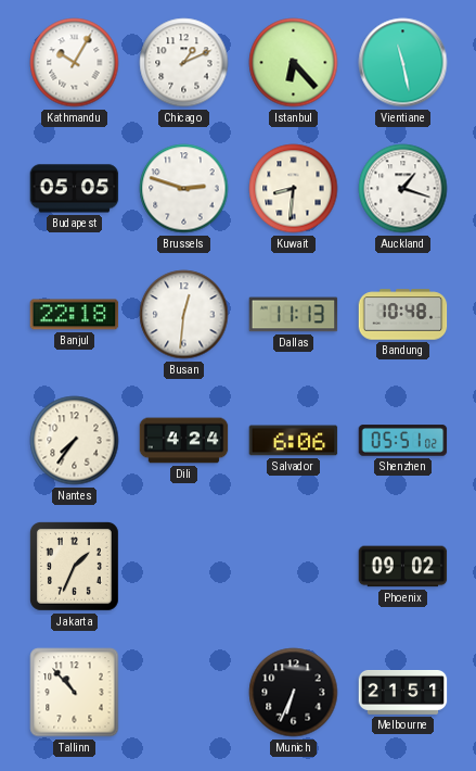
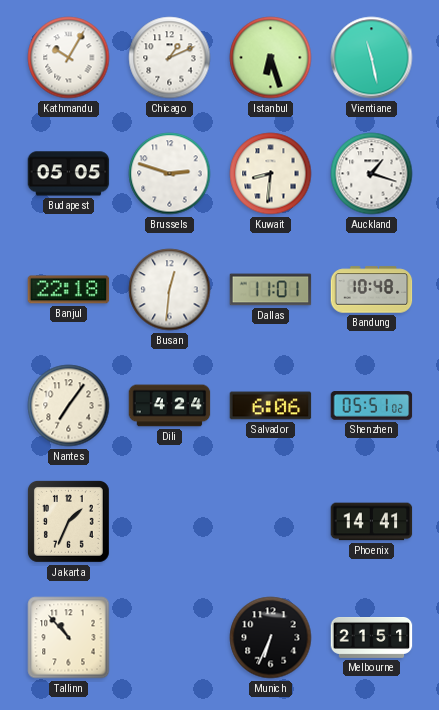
Istanbul: 6:23 -> 6:27
Dallas: 11:13 -> 11:01
Nantes: 7:36 -> 7:06
Phoenix: 09:02 -> 14:41
